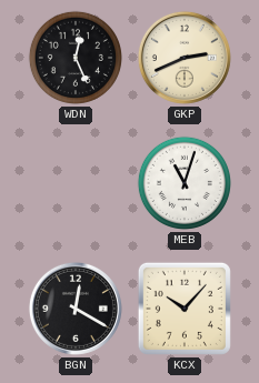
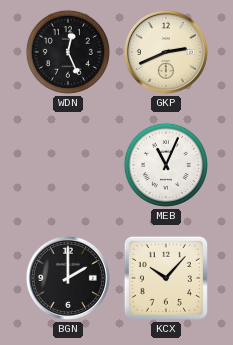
MEB: 11:03 -> 11:04
BGN: 12:20 -> 2:00
